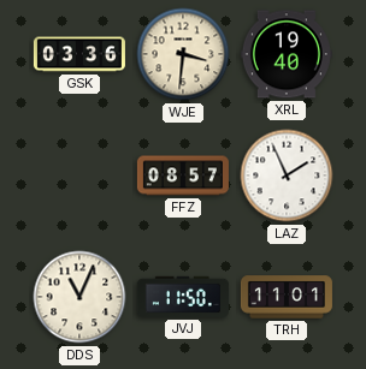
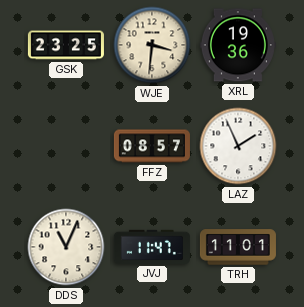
GSK: 03:36 -> 23:25
XRL: 19:40 -> 19:36
JVJ: 11:50 -> 11:47
